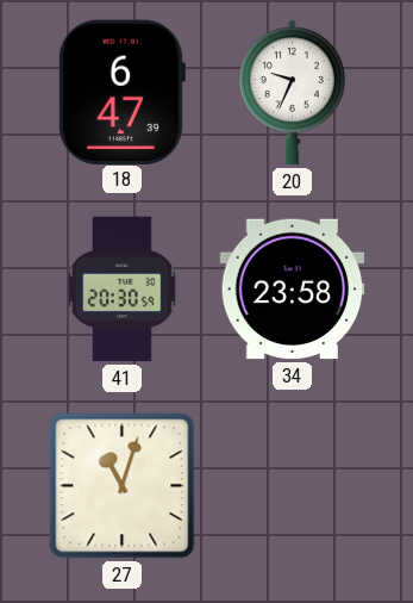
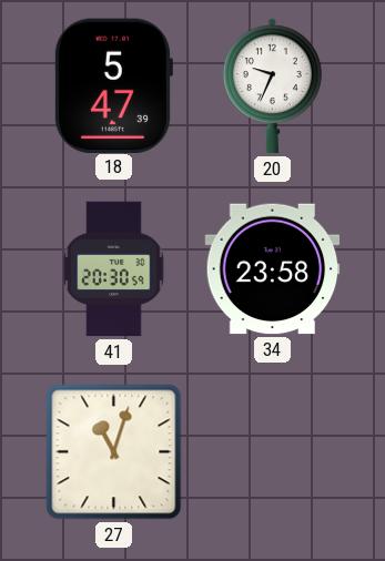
18: 6:47 -> 5:47
